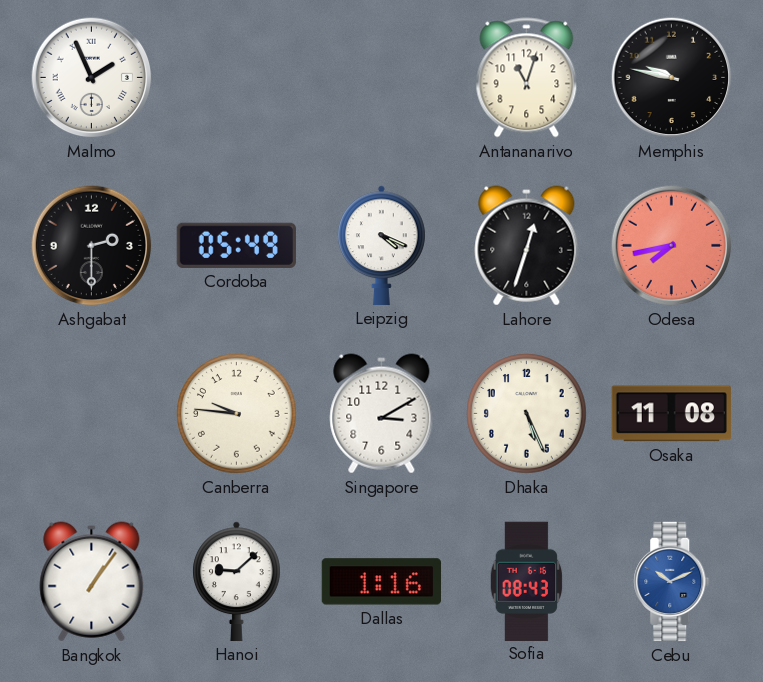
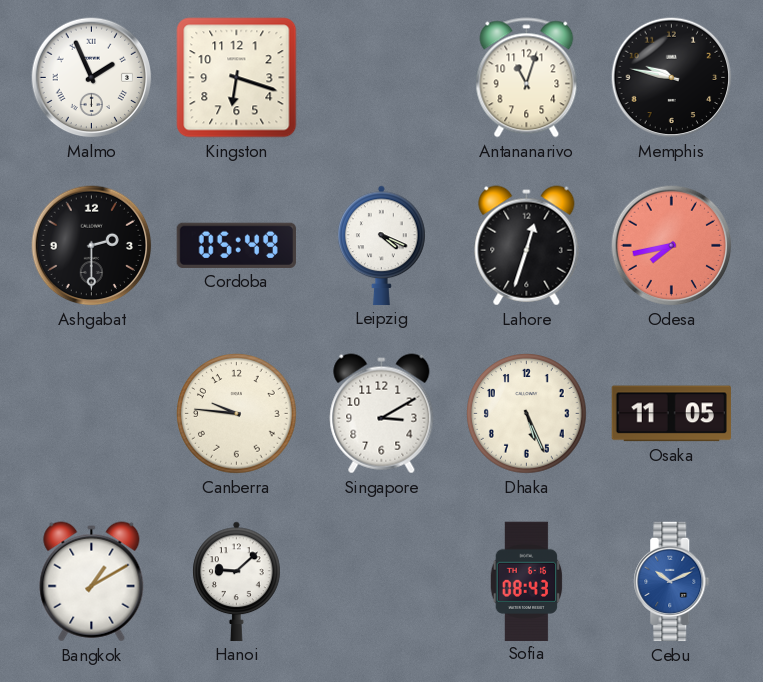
Kingston: none -> 6:18
Osaka: 11:08 -> 11:05
Bangkok: 1:06 -> 1:10
Dallas: 1:16 -> none
